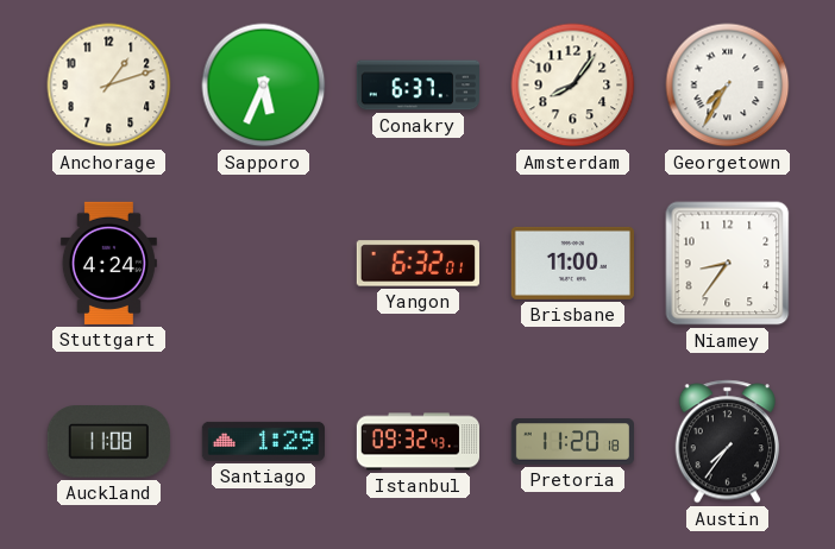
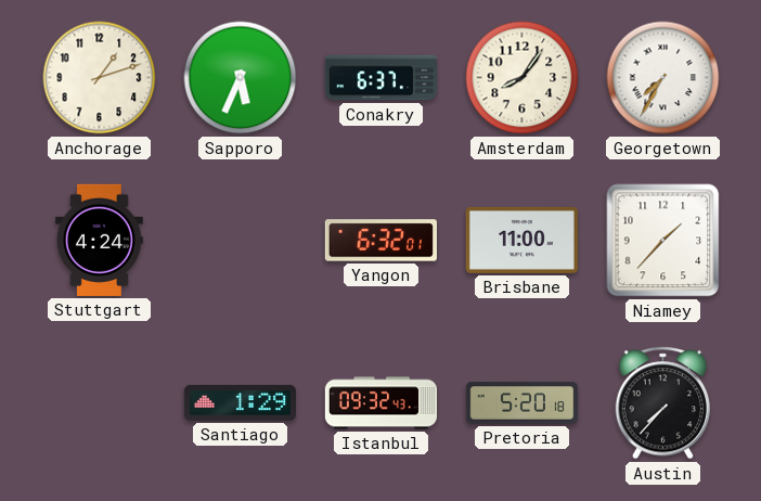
Niamey: 8:36 -> 1:37
Auckland: 11:08 -> none
Pretoria: 11:20 -> 5:20
Austin: 7:36 -> 7:37
